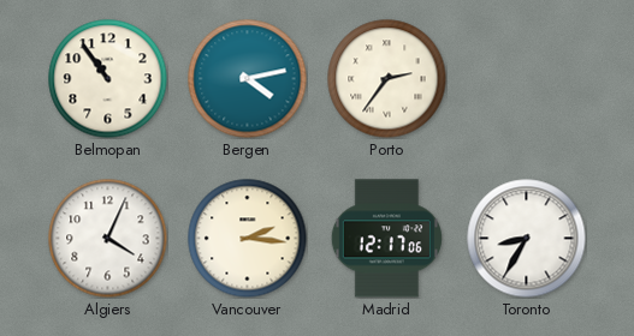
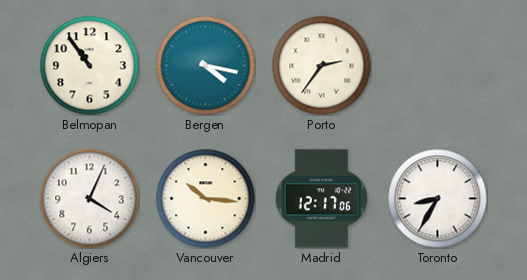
Bergen: 4:13 -> 4:17
Vancouver: 2:16 -> 10:16
